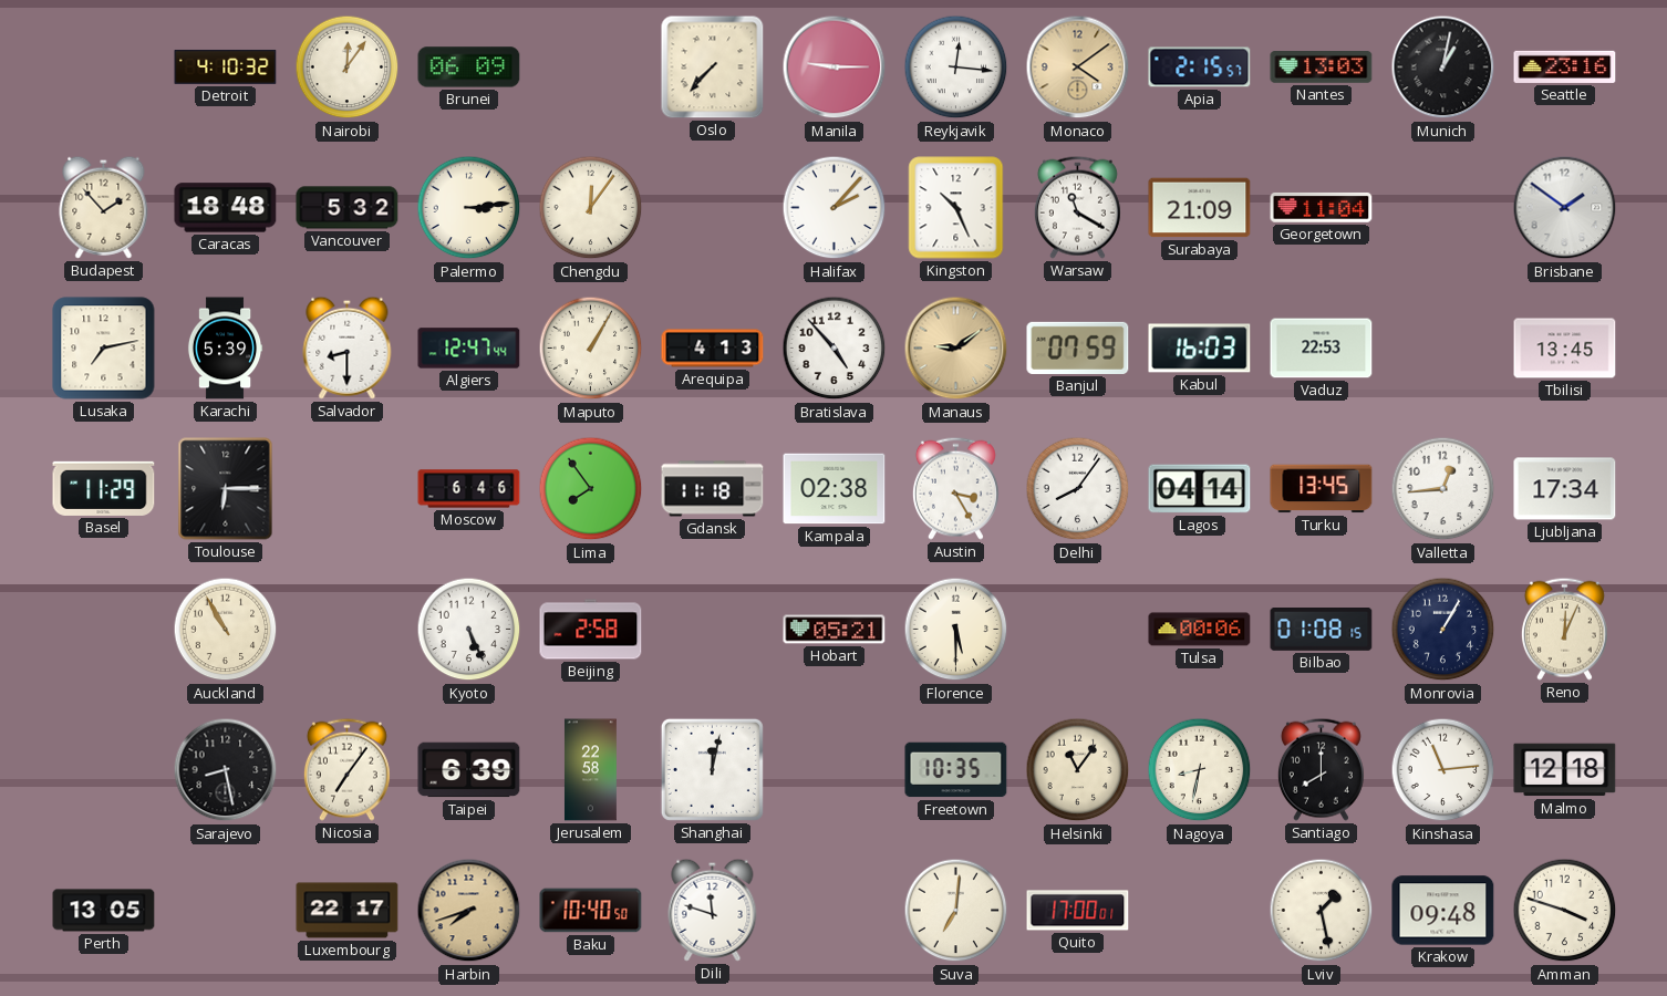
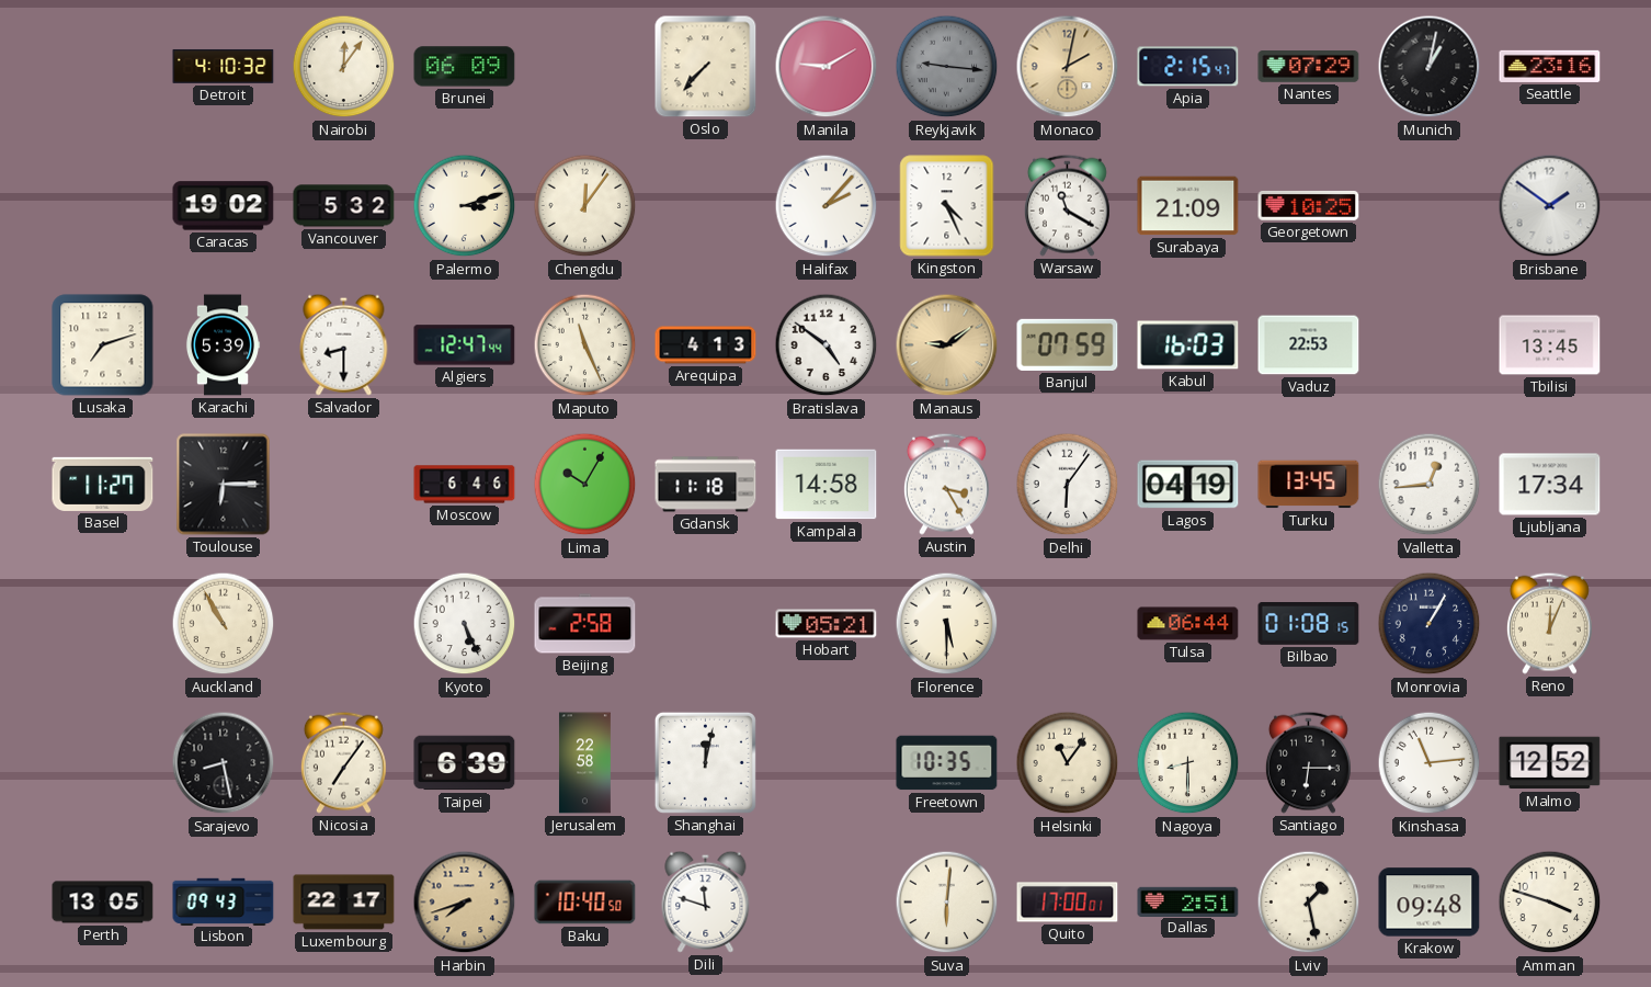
Manila: 9:15 -> 9:10
Reykjavik: 12:16 -> 9:16
Reykjavik dial: white -> grey
Monaco: 4:09 -> 2:02
Apia: 2:15:57 -> 2:15:47
Nantes: 13:03 -> 07:29
Budapest: 1:53 -> none
Caracas: 18:48 -> 19:02
Palermo: 3:14 -> 3:12
Kingston: 10:26 -> 4:26
Georgetown: 11:04 -> 10:25
Lusaka: 7:13 -> 7:12
Maputo: 1:05 -> 11:26
Bratislava: 4:53 -> 4:51
Basel: 11:29 -> 11:27
Lima: 7:54 -> 10:05
Kampala: 02:38 -> 14:58
Delhi: 8:06 -> 6:06
Lagos: 04:14 -> 04:19
Tulsa: 00:06 -> 06:44
Nagoya: 8:32 -> 8:30
Santiago: 8:00 -> 6:15
Malmo: 12:18 -> 12:52
Lisbon: none -> 09:43
Suva: 7:01 -> 6:01
Dallas: none -> 2:51
